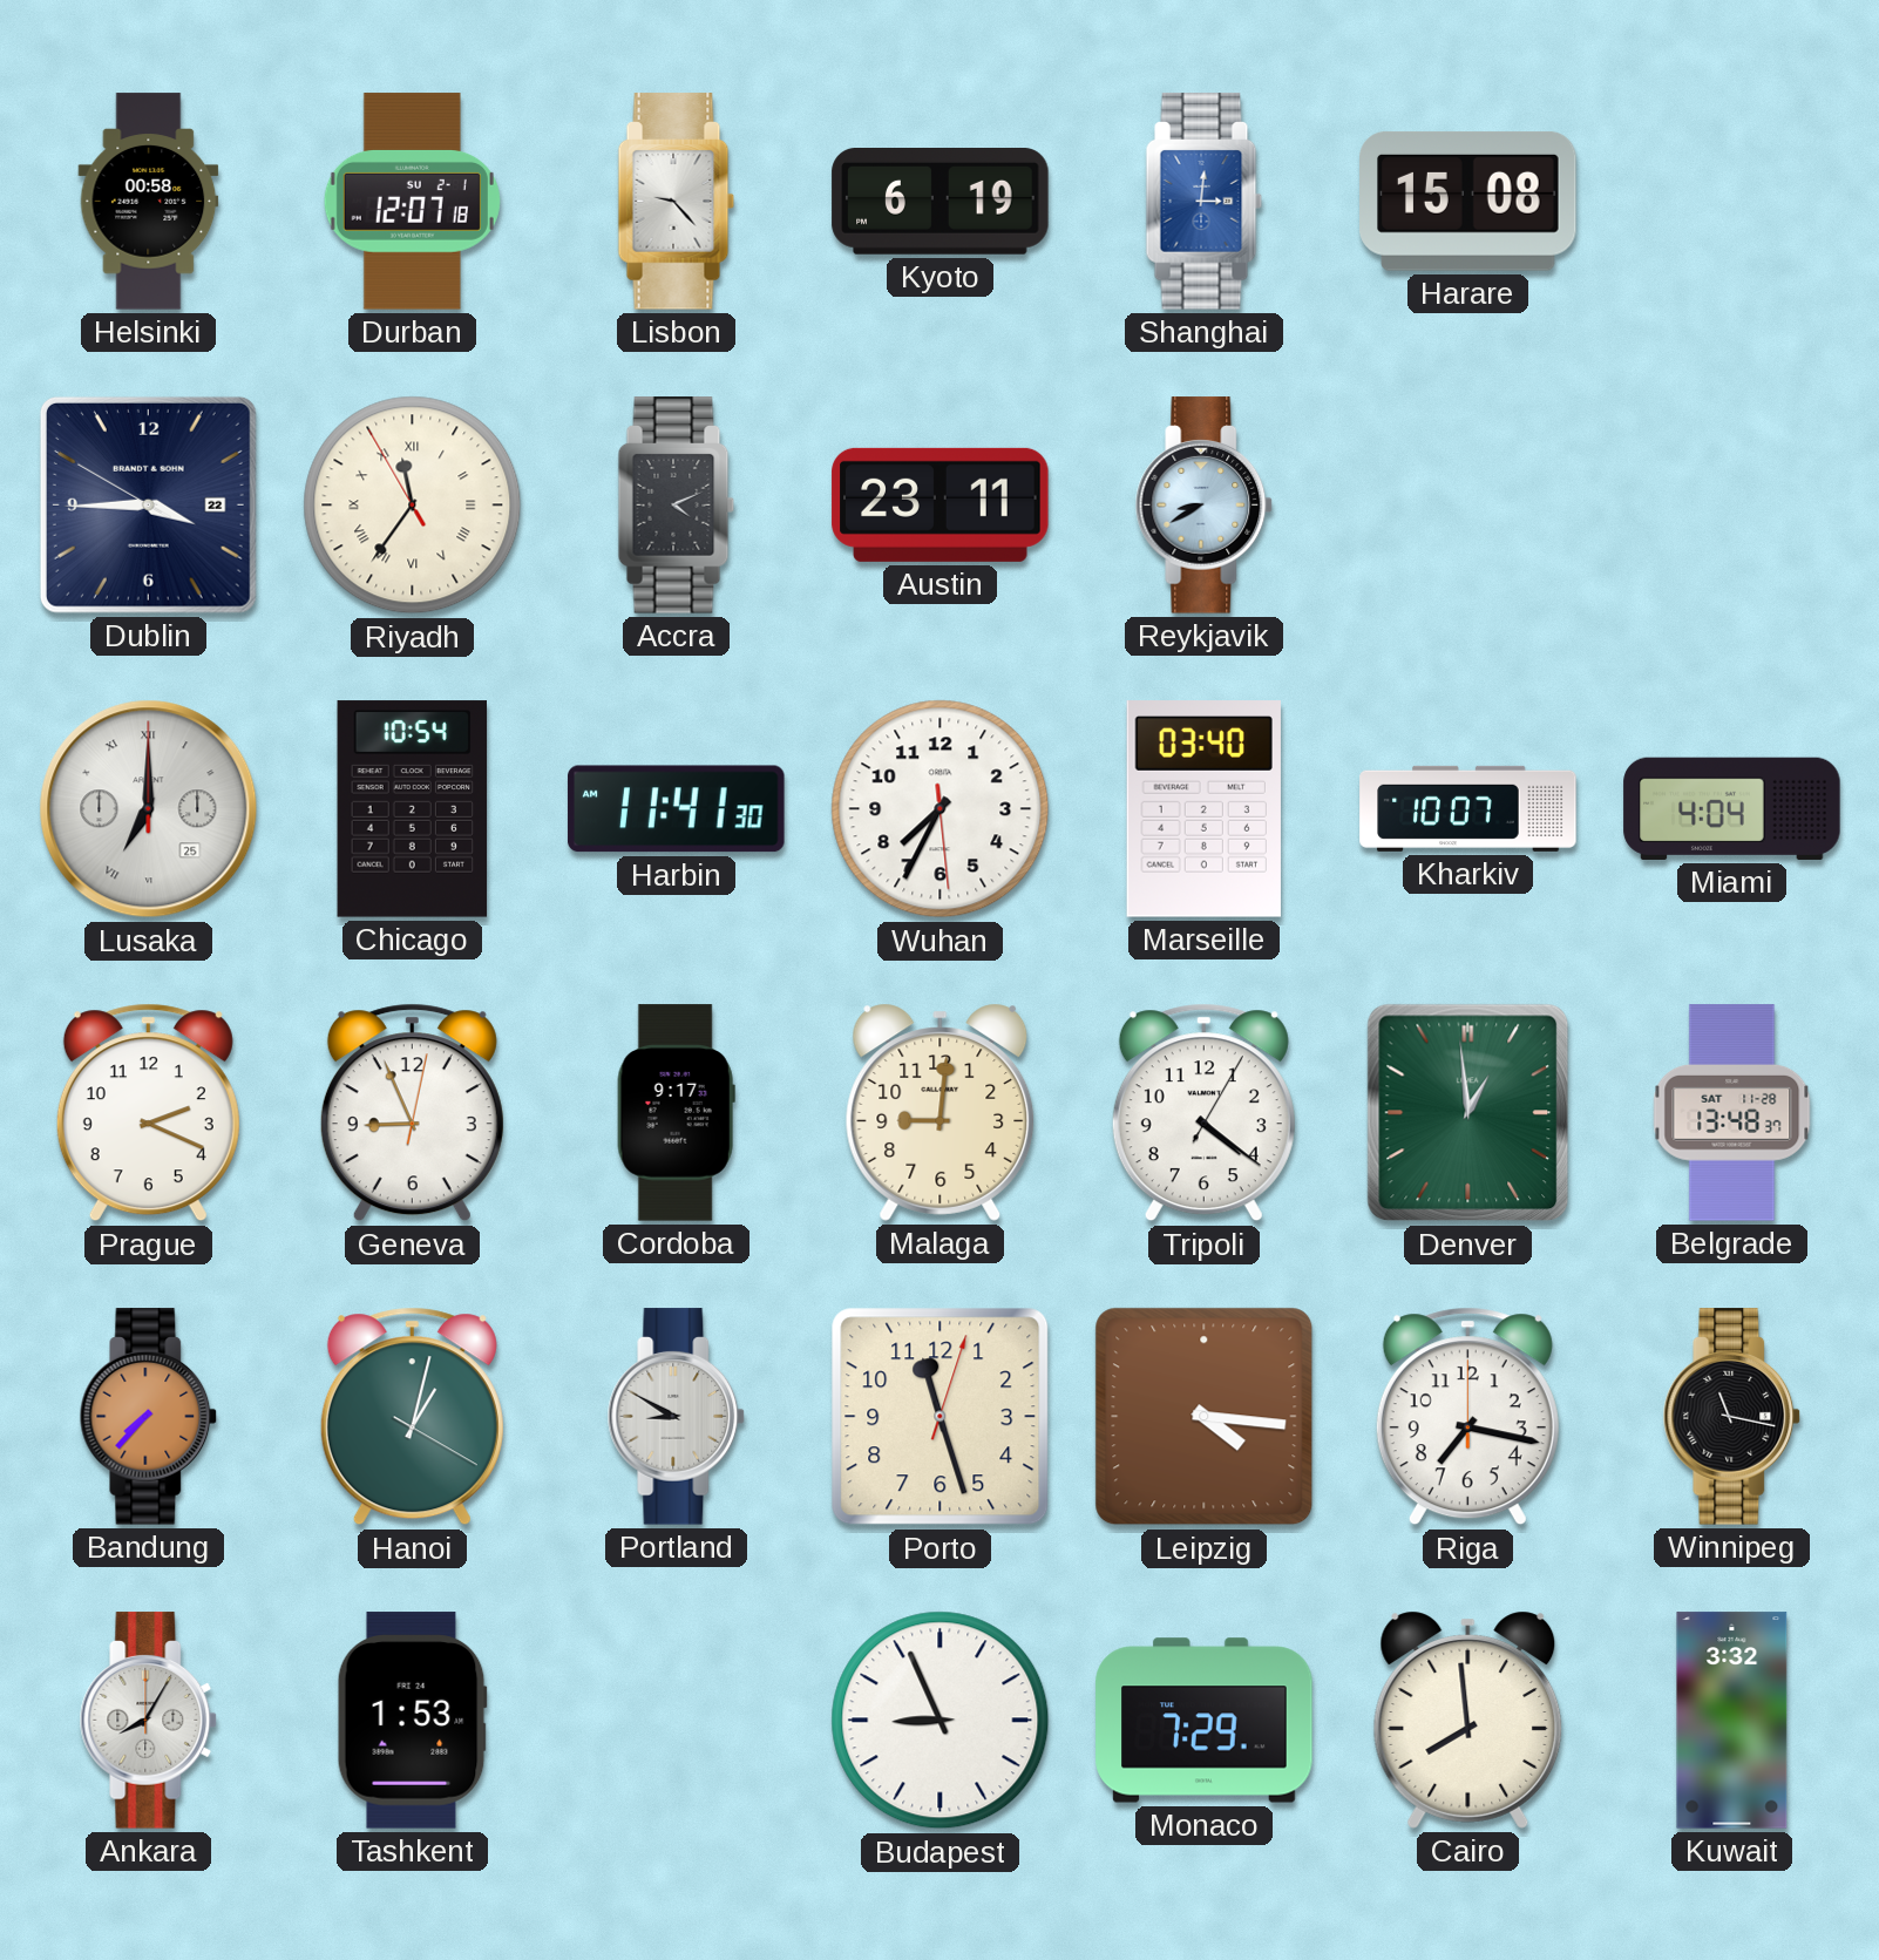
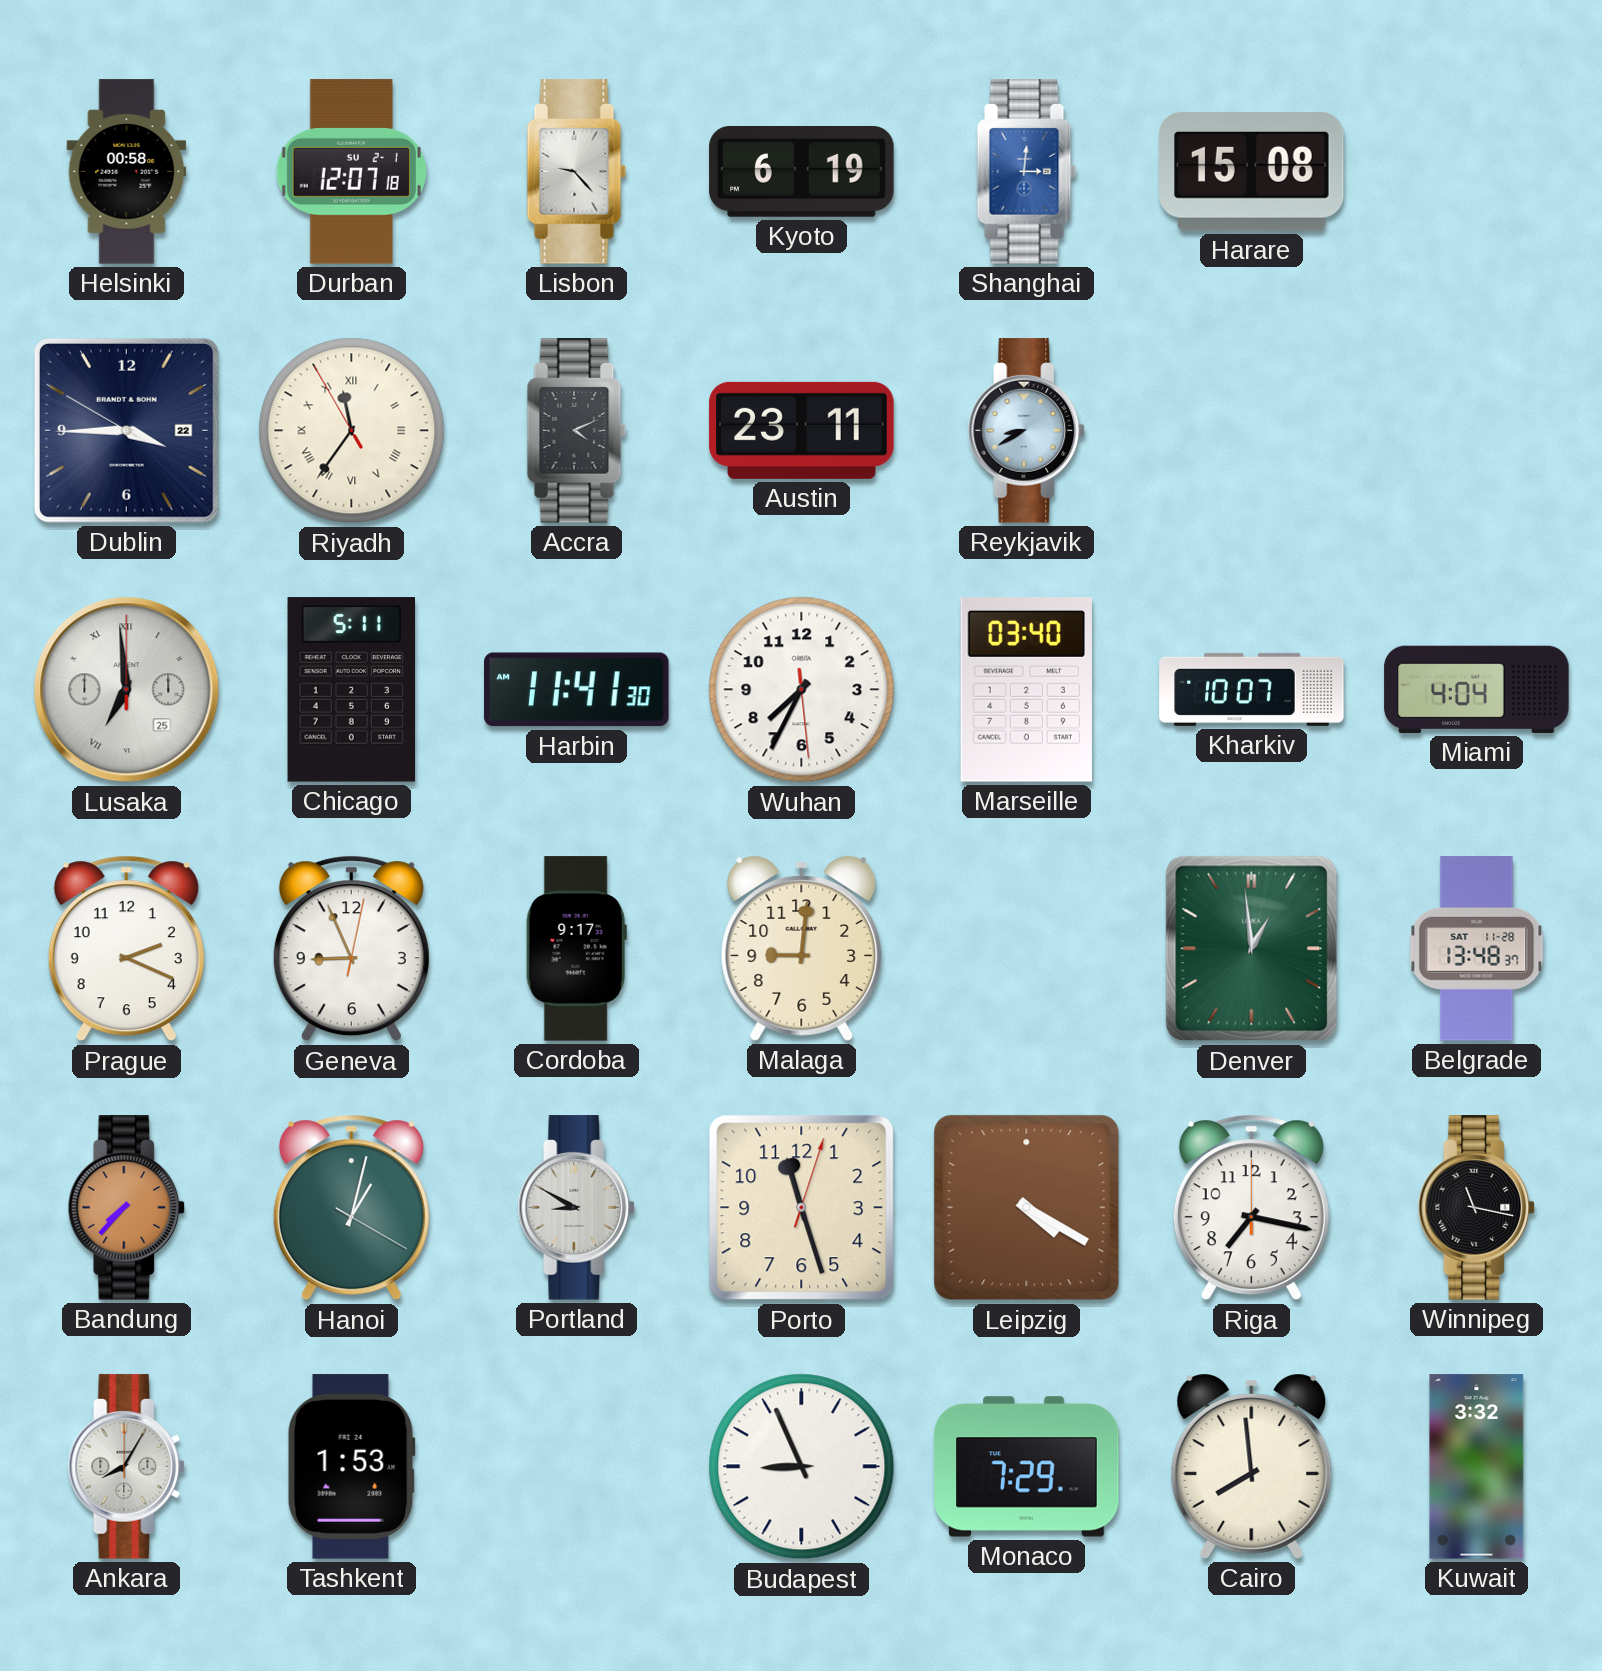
Lusaka: 7:00 -> 6:59
Chicago: 10:54 -> 5:11
Tripoli: 4:21 -> none
Leipzig: 4:16 -> 4:20
